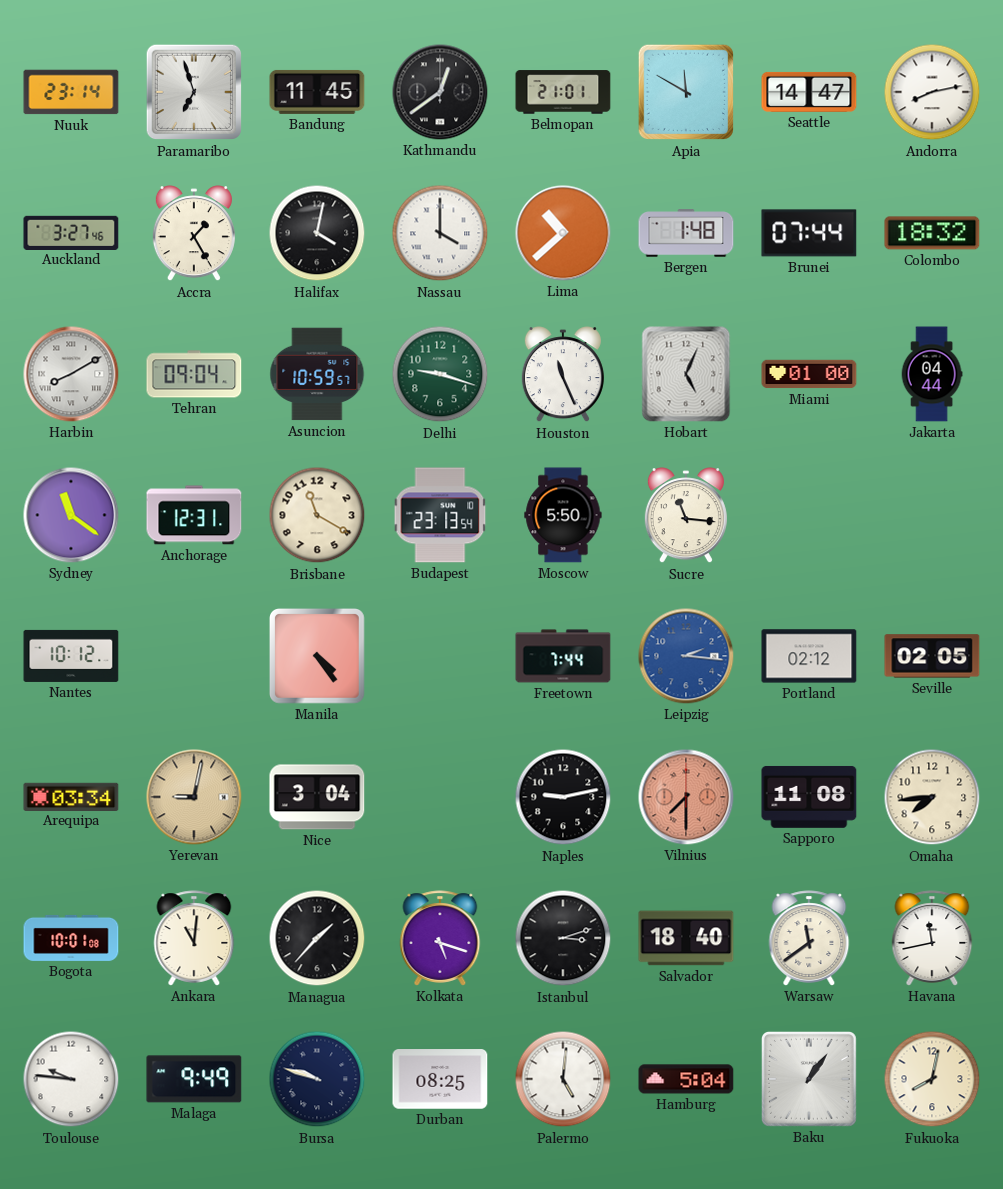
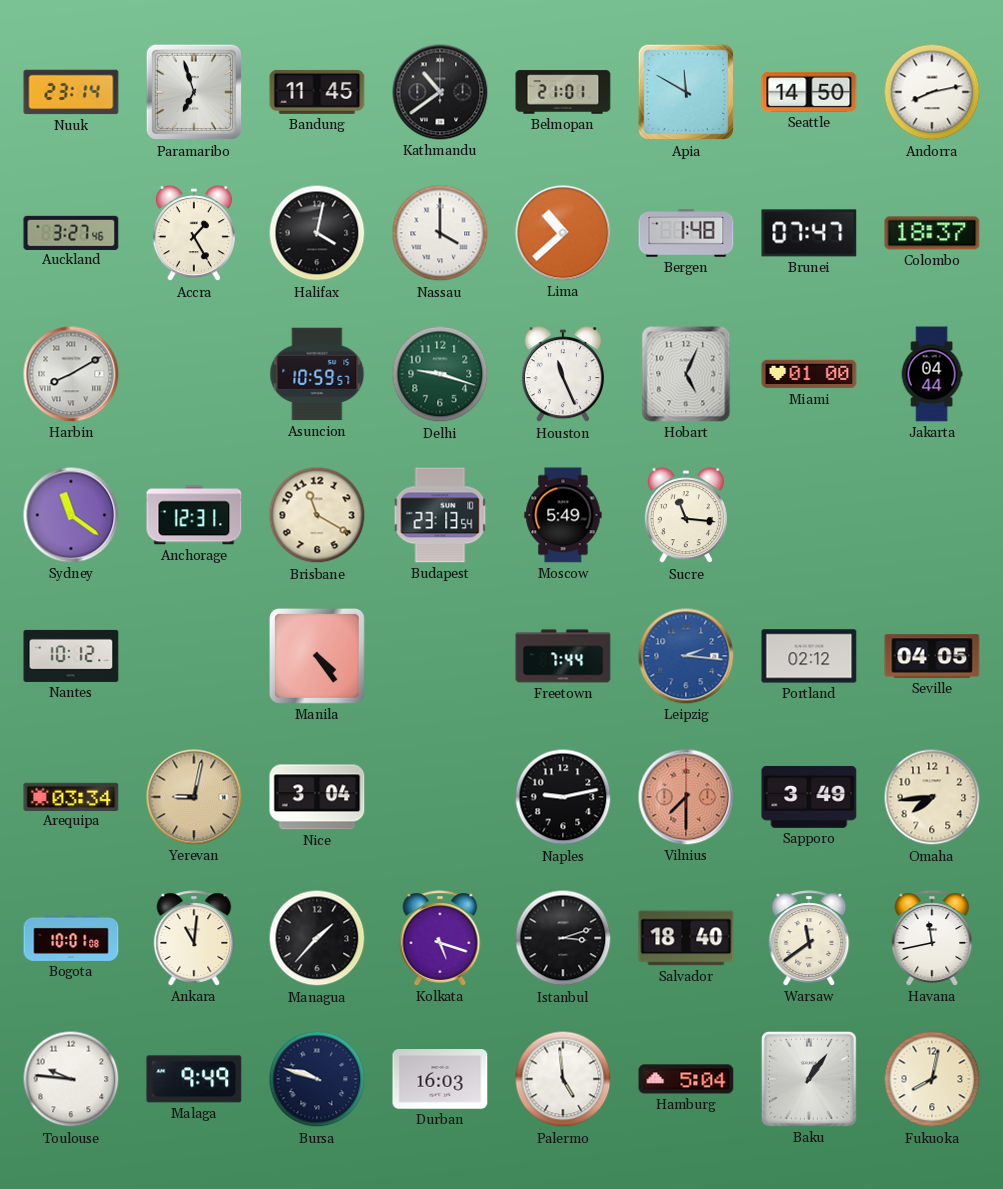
Kathmandu: 12:39 -> 10:39
Seattle: 14:47 -> 14:50
Brunei: 07:44 -> 07:47
Colombo: 18:32 -> 18:37
Tehran: 09:04 -> none
Moscow: 5:50 -> 5:49
Seville: 02:05 -> 04:05
Sapporo: 11:08 -> 3:49
Durban: 08:25 -> 16:03
Palermo: 5:01 -> 4:59
